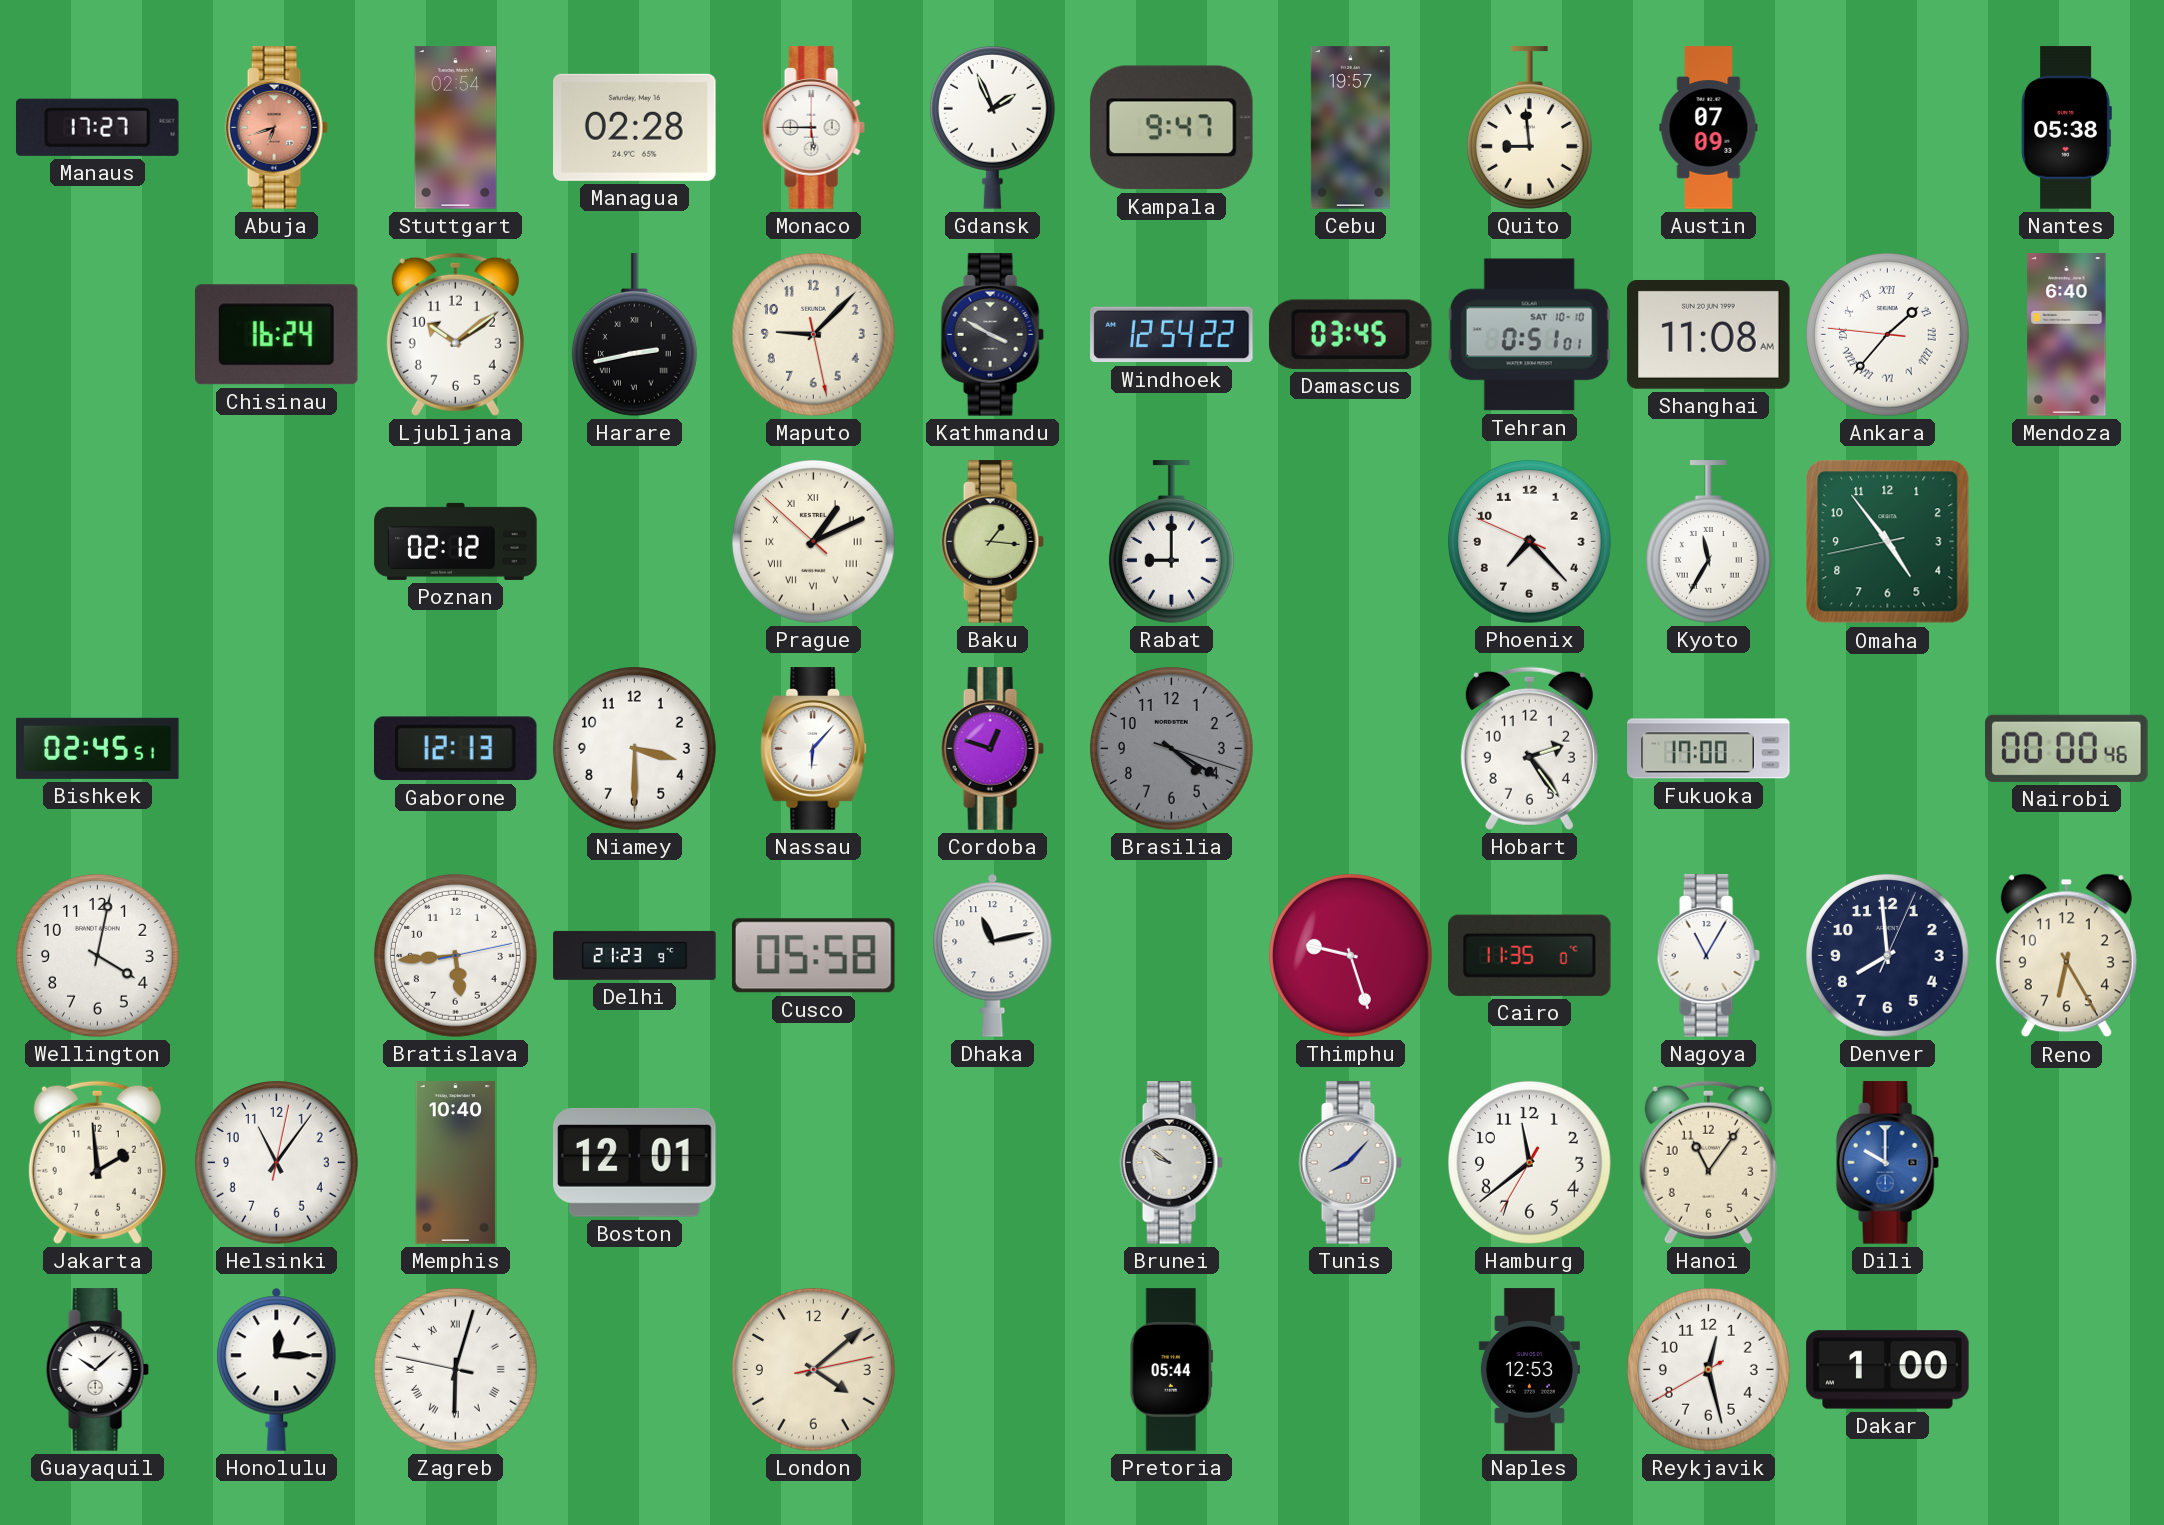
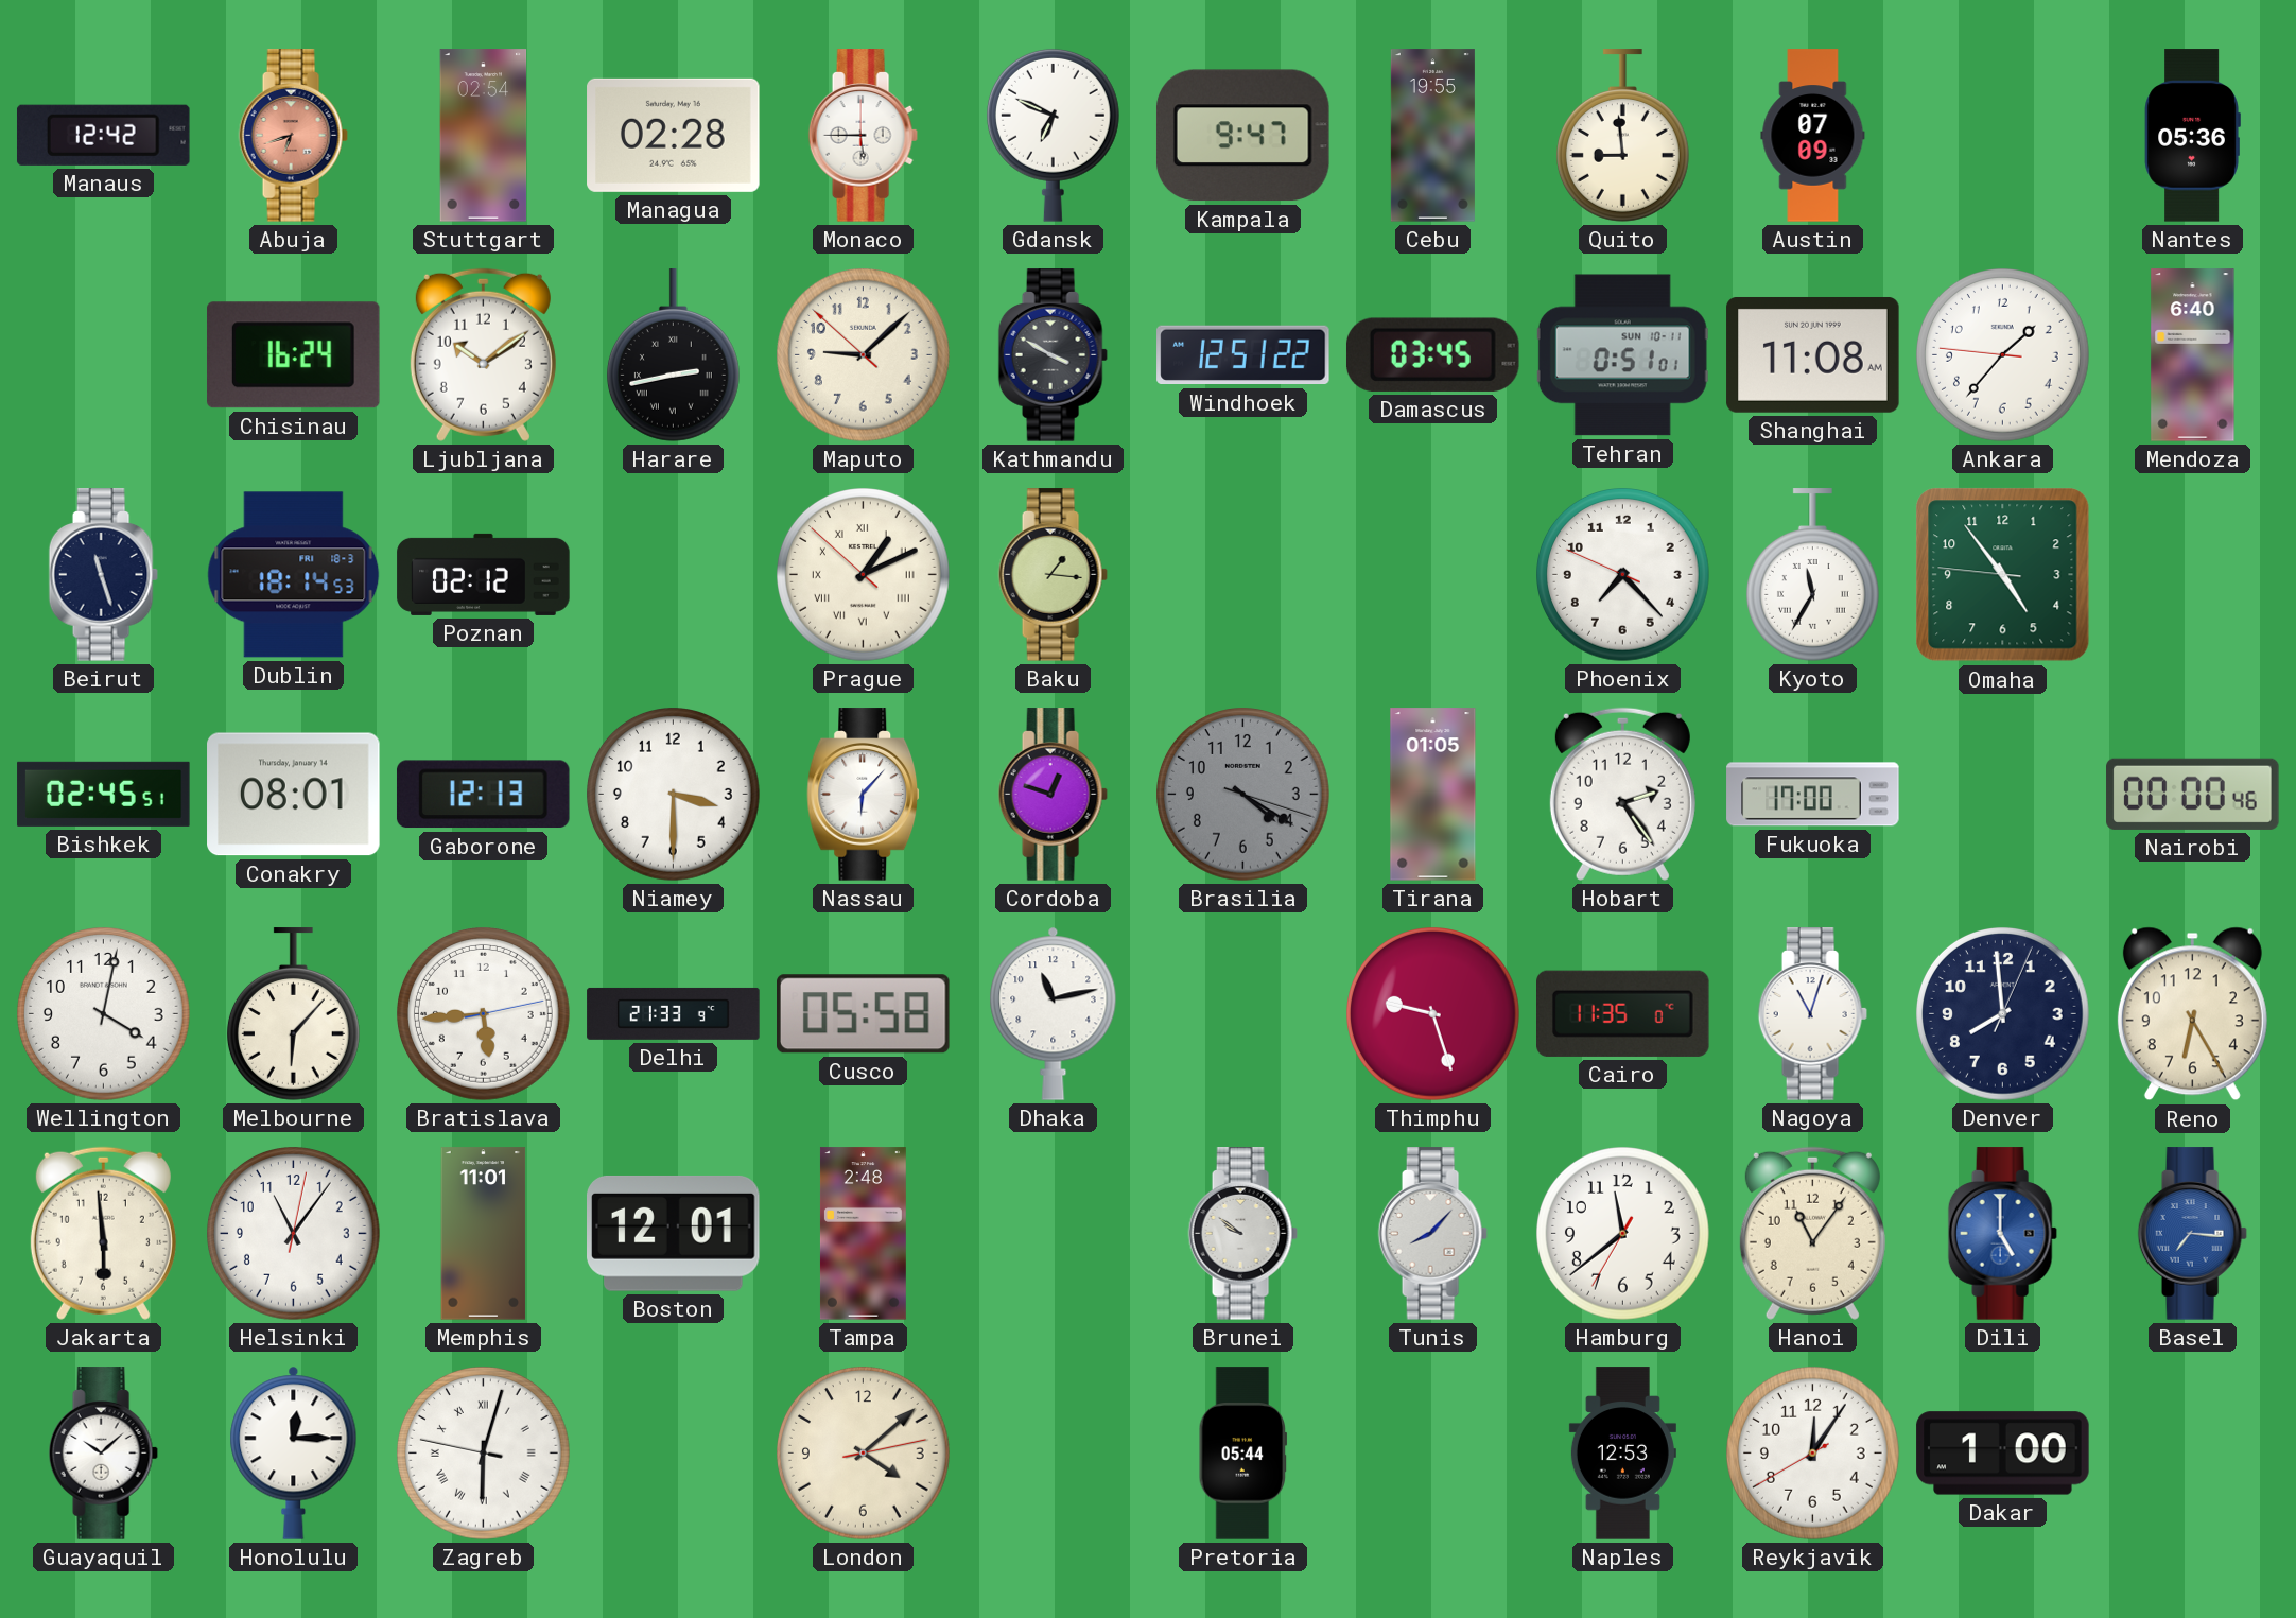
Manaus: 17:27 -> 12:42
Gdansk: 1:56 -> 6:49
Cebu: 19:57 -> 19:55
Nantes: 05:38 -> 05:36
Maputo: 9:07:28 -> 9:07:52
Windhoek: 12:54 -> 12:51
Tehran date: SAT 10-10 -> SUN 10-11
Ankara numerals: Roman -> Arabic
Beirut: none -> 11:27
Dublin: none -> 18:14
Rabat: 9:00 -> none
Omaha: 4:53:43 -> 4:53:46
Conakry: none -> 08:01
Tirana: none -> 01:05
Melbourne: none -> 6:07
Delhi: 21:23 -> 21:33
Nagoya: 11:05 -> 11:03
Jakarta: 1:59 -> 5:59
Memphis: 10:40 -> 11:01
Tampa: none -> 2:48
Dili: 10:00 -> 5:00
Basel: none -> 7:16
Reykjavik: 12:27 -> 12:05
